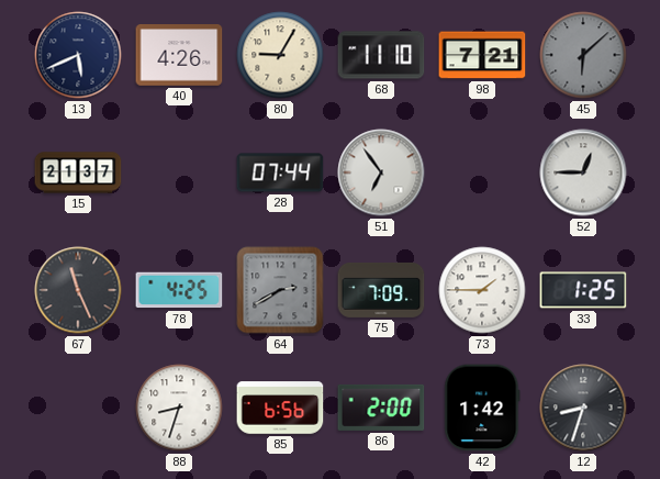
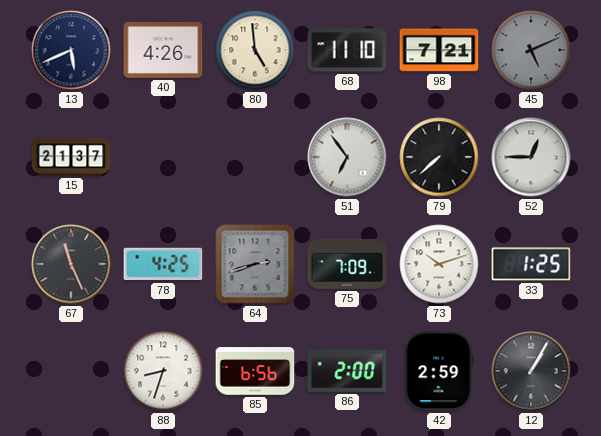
80: 9:05 -> 4:59
45: 6:08 -> 5:11
28: 07:44 -> none
79: none -> 7:38
64: 2:40 -> 2:42
73: 1:45 -> 10:12
42: 1:42 -> 2:59
12: 8:33 -> 1:05
